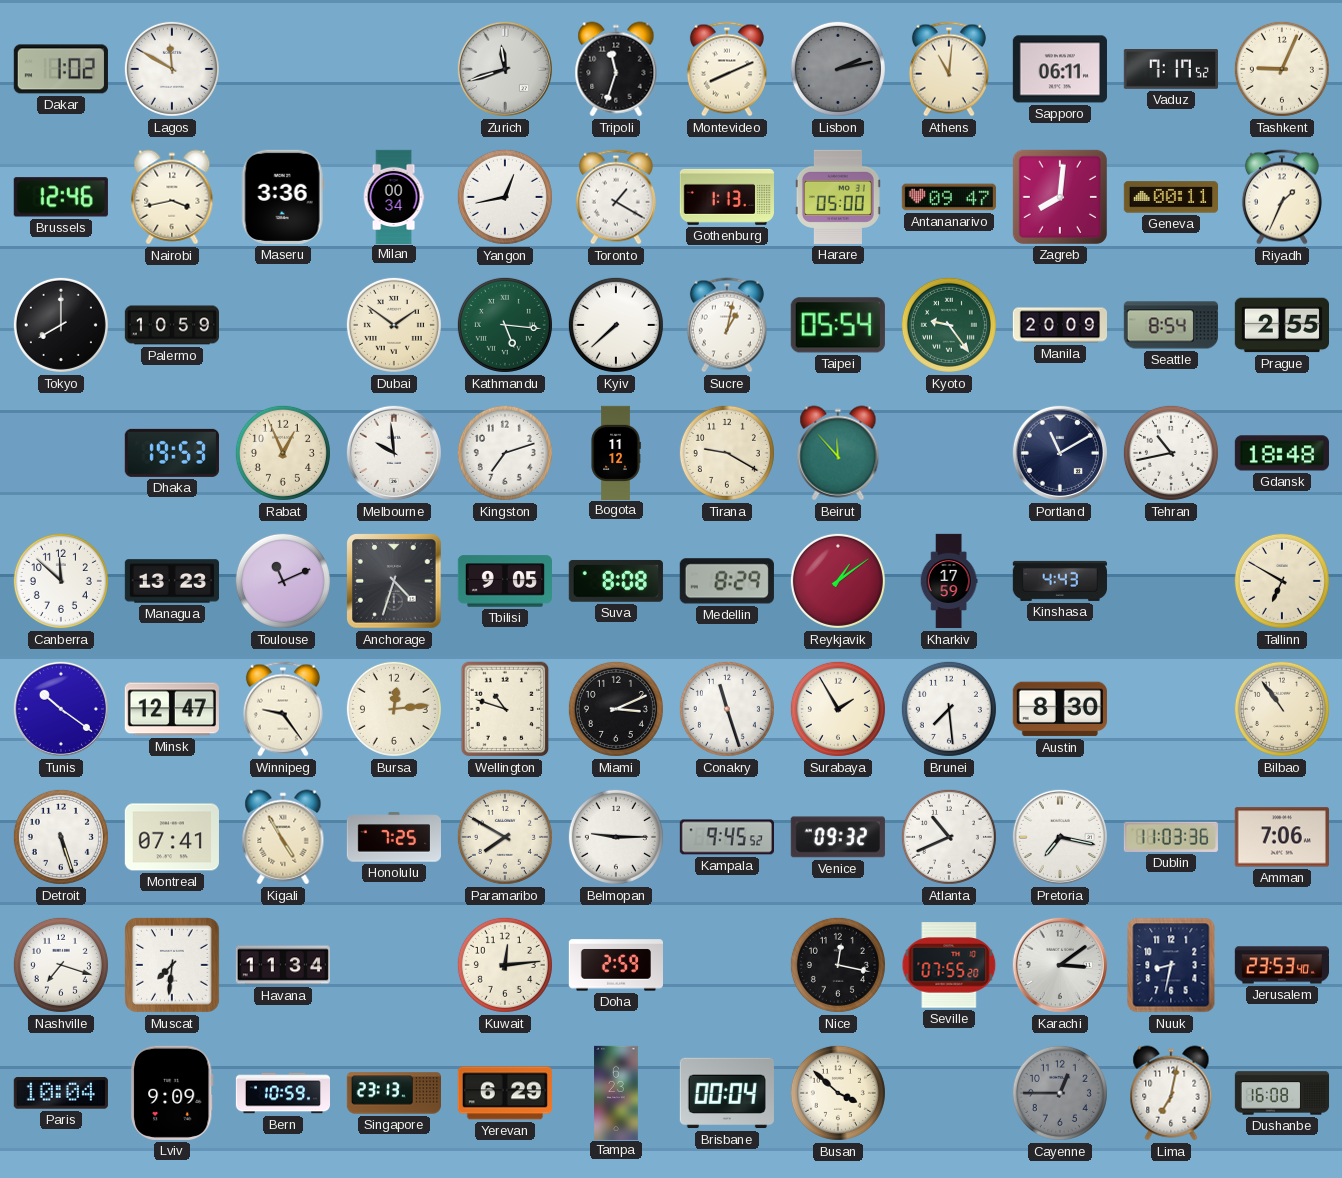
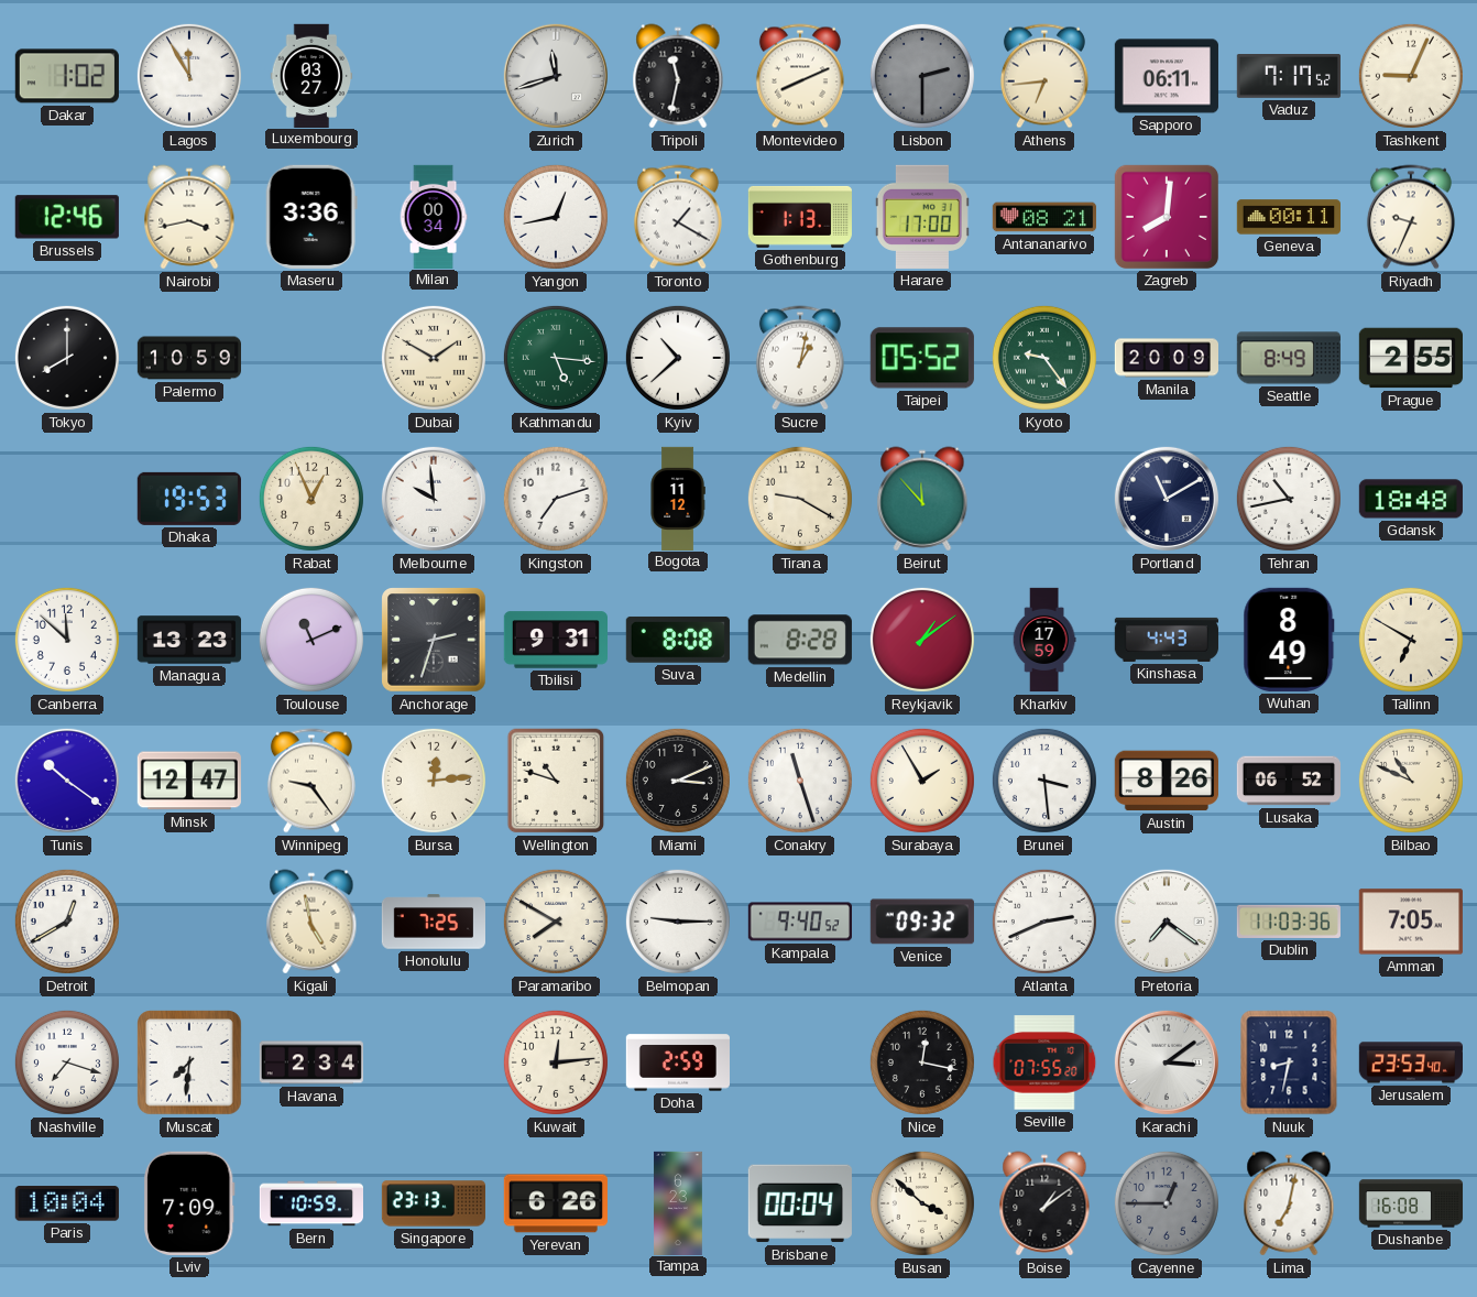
Lagos: 11:50 -> 11:55
Luxembourg: none -> 03:27
Tripoli: 11:33 -> 11:32
Lisbon: 2:13 -> 2:30
Athens: 11:01 -> 6:44
Harare: 05:00 -> 17:00
Antananarivo: 09:47 -> 08:21
Riyadh: 1:34 -> 9:34
Dubai: 1:51 -> 1:50
Kyiv: 7:38 -> 10:38
Taipei: 05:54 -> 05:52
Seattle: 8:54 -> 8:49
Anchorage: 4:33 -> 2:33
Tbilisi: 9:05 -> 9:31
Medellin: 8:29 -> 8:28
Wuhan: none -> 8:49
Brunei: 7:29 -> 3:29
Austin: 8:30 -> 8:26
Lusaka: none -> 06:52
Bilbao: 10:54 -> 10:49
Detroit: 5:27 -> 12:40
Montreal: 07:41 -> none
Kigali: 4:55 -> 4:58
Kampala: 9:45 -> 9:40
Atlanta: 10:41 -> 2:41
Pretoria: 7:17 -> 7:21
Amman: 7:06 -> 7:05
Havana: 11:34 -> 2:34
Lviv: 9:09 -> 7:09
Yerevan: 6:29 -> 6:26
Boise: none -> 1:09
